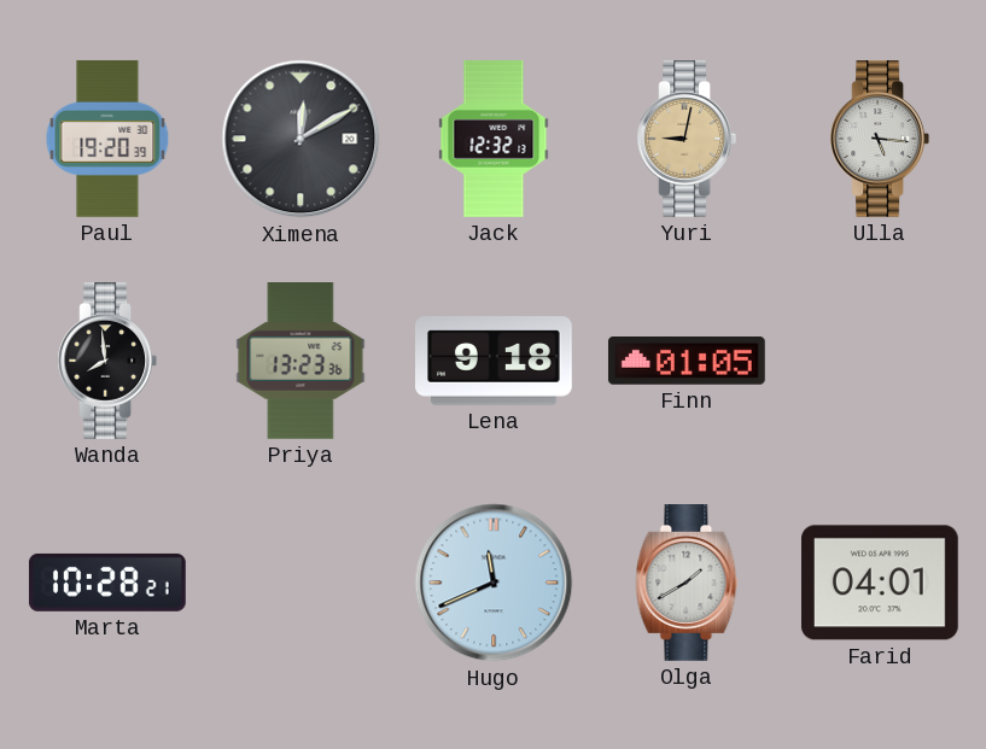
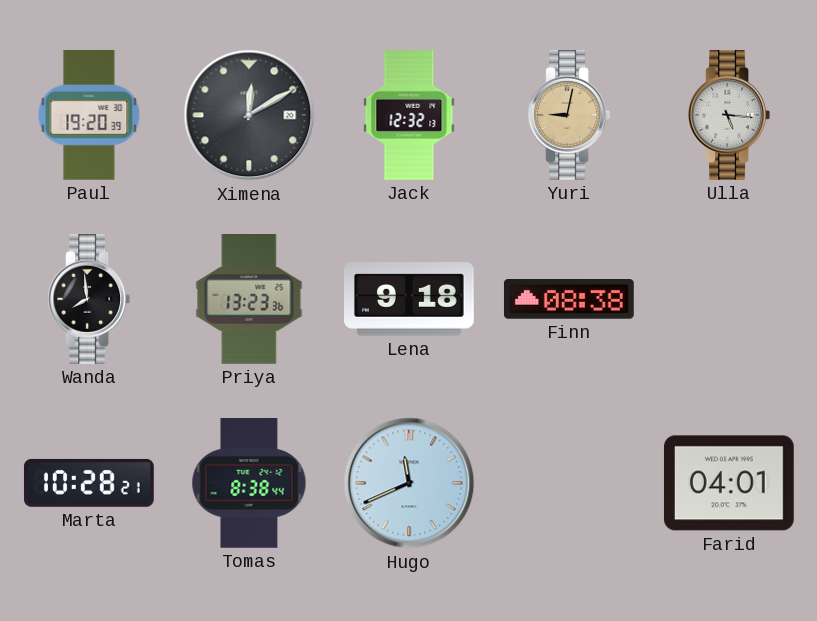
Finn: 01:05 -> 08:38
Tomas: none -> 8:38
Olga: 1:40 -> none
